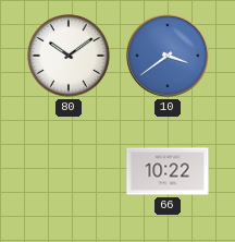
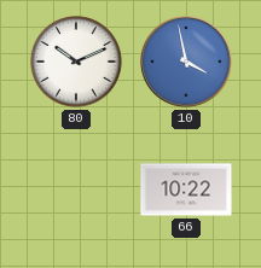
80: 10:09 -> 10:11
10: 3:39 -> 3:58
